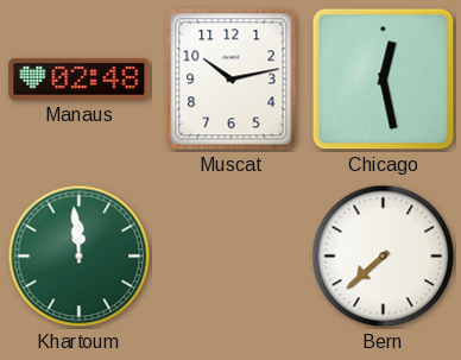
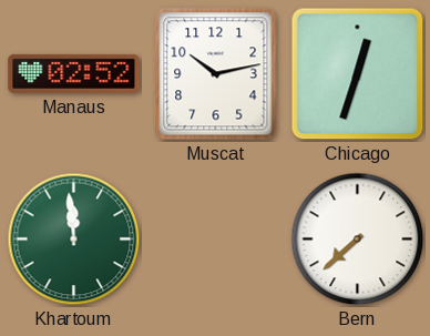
Manaus: 02:48 -> 02:52
Chicago: 12:28 -> 12:33
